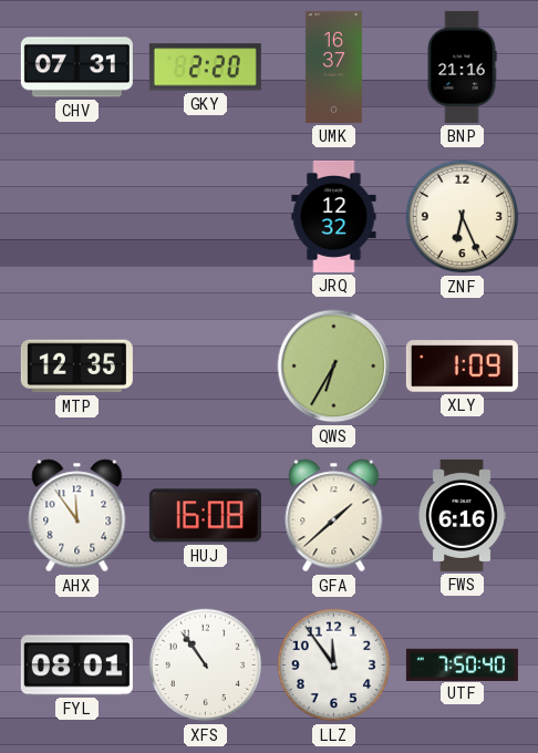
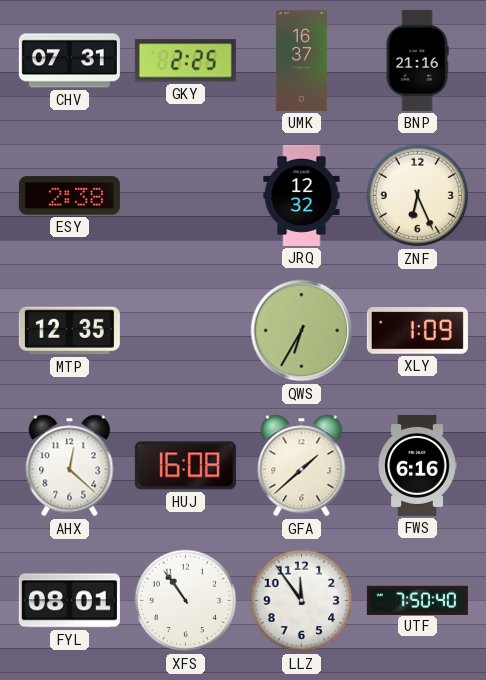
GKY: 2:20 -> 2:25
ESY: none -> 2:38
AHX: 11:54 -> 12:22
